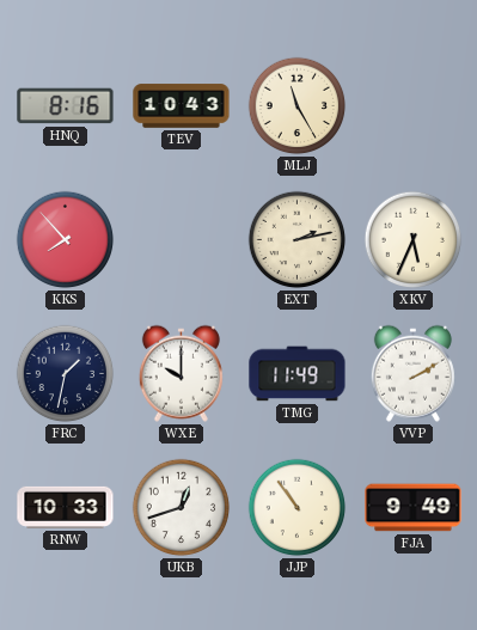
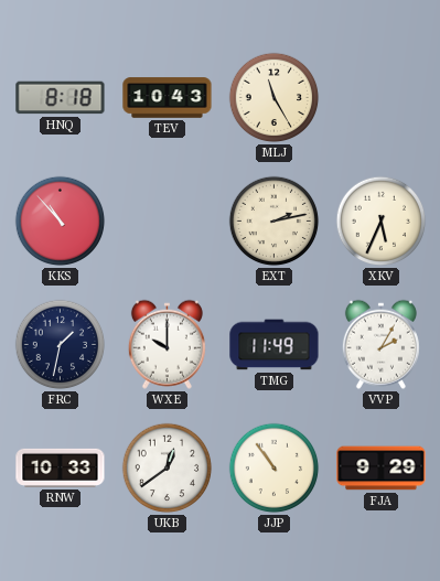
HNQ: 8:16 -> 8:18
KKS: 7:53 -> 10:53
VVP: 2:10 -> 2:05
UKB: 12:42 -> 12:39
FJA: 9:49 -> 9:29
